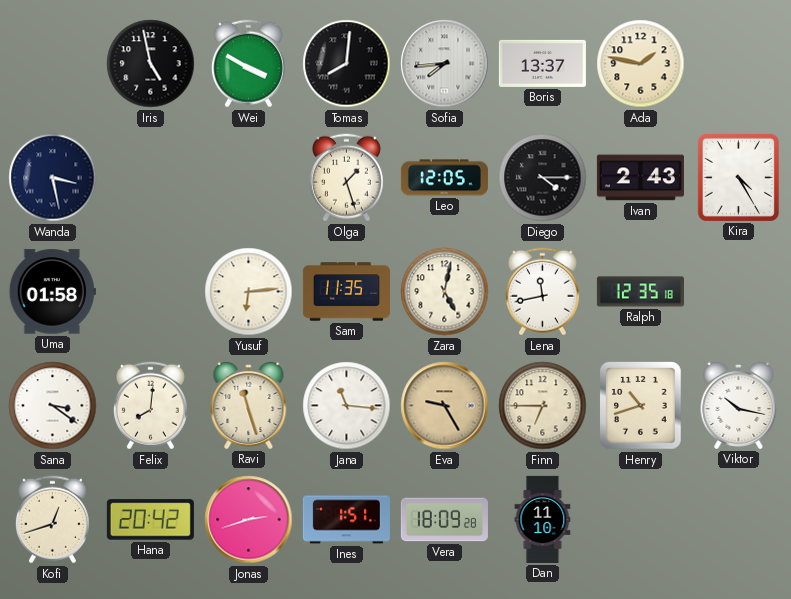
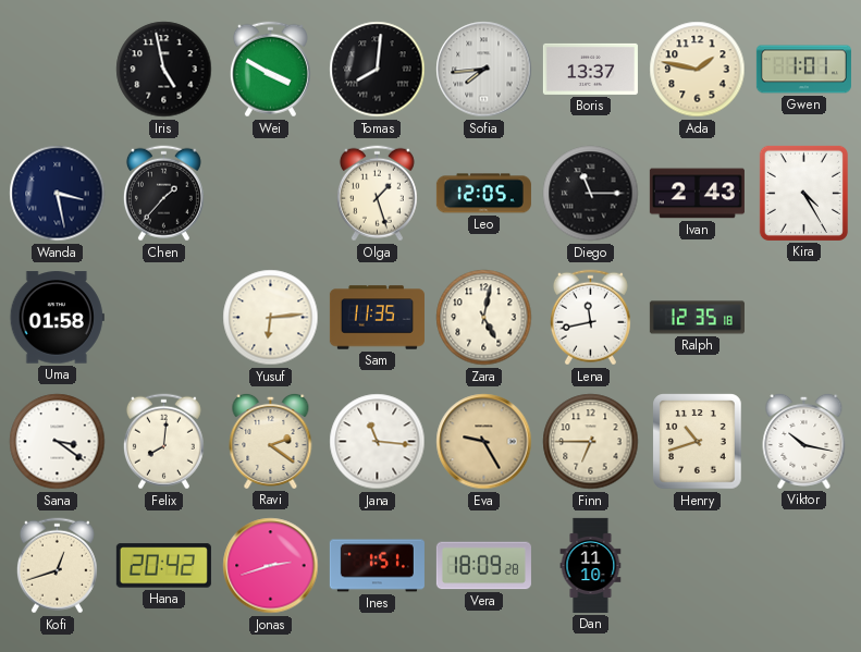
Gwen: none -> 1:01
Chen: none -> 1:37
Diego: 4:15 -> 11:15
Ravi: 11:27 -> 2:21
